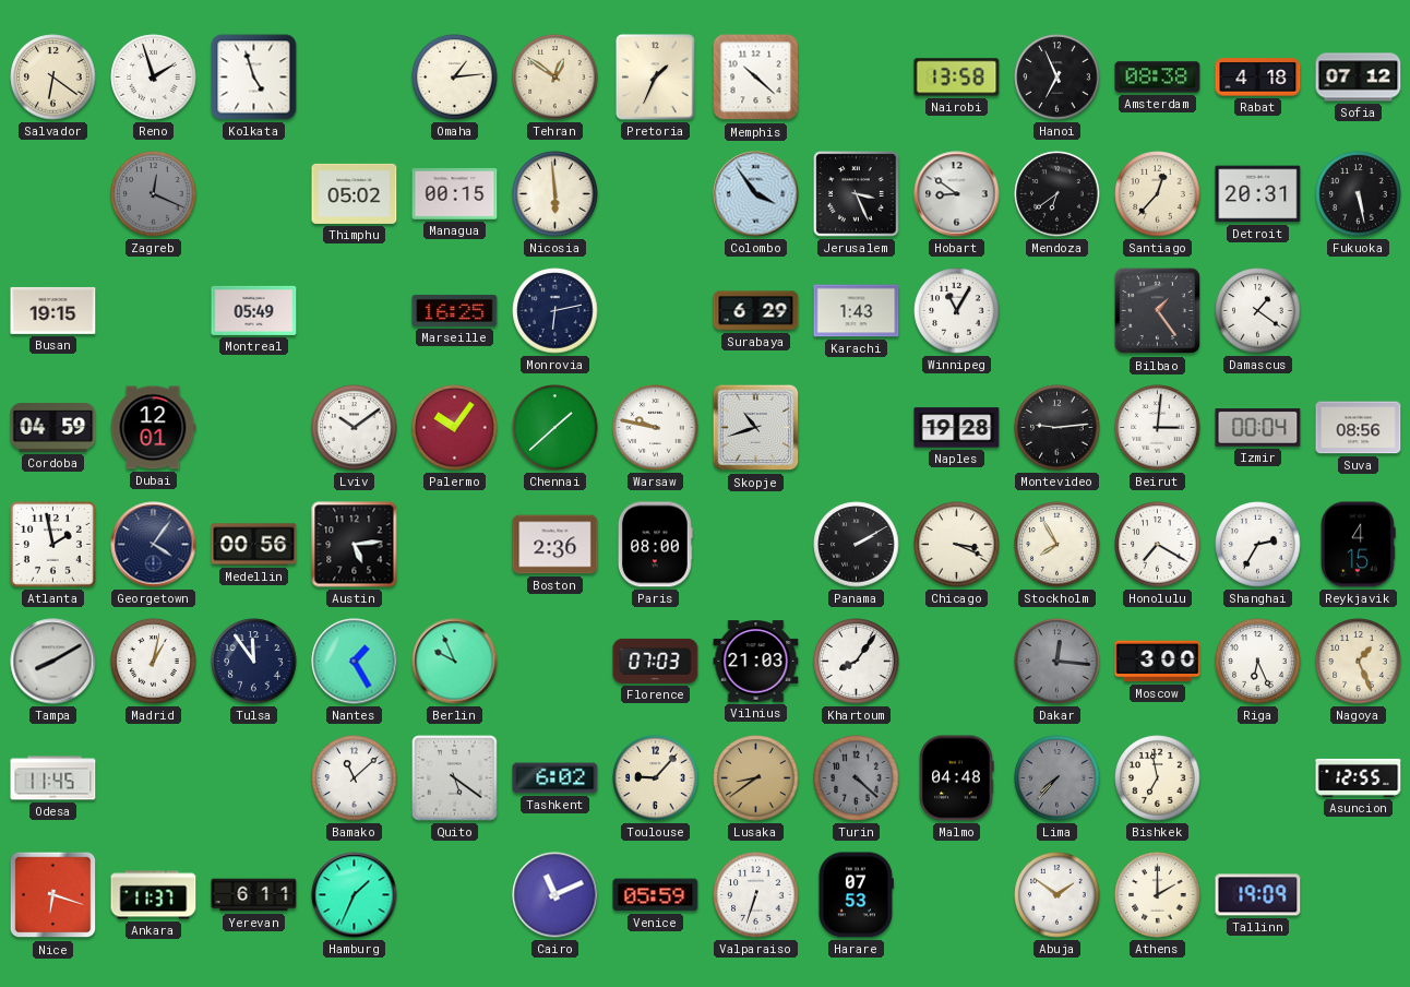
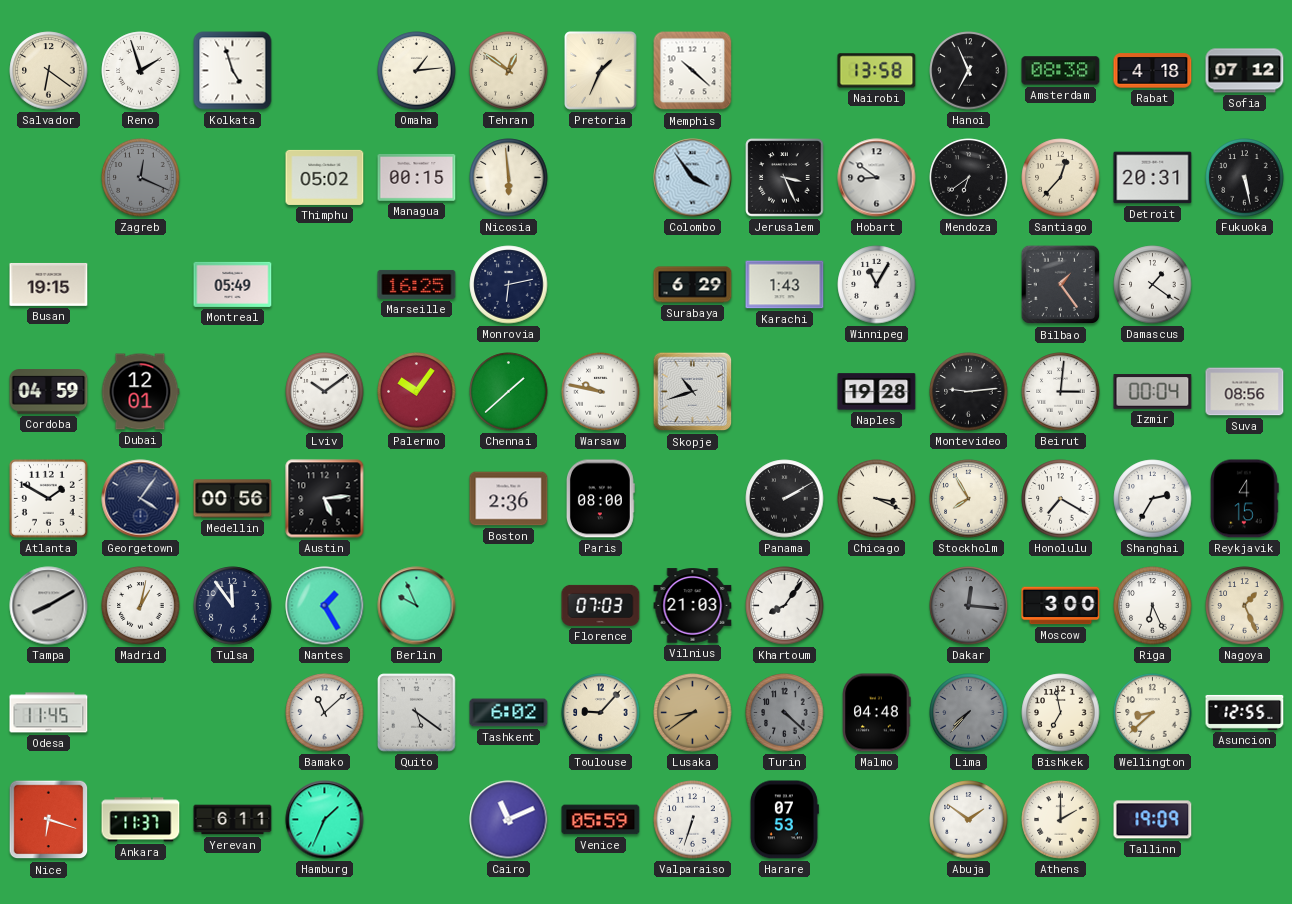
Atlanta: 1:58 -> 1:50
Wellington: none -> 8:38
